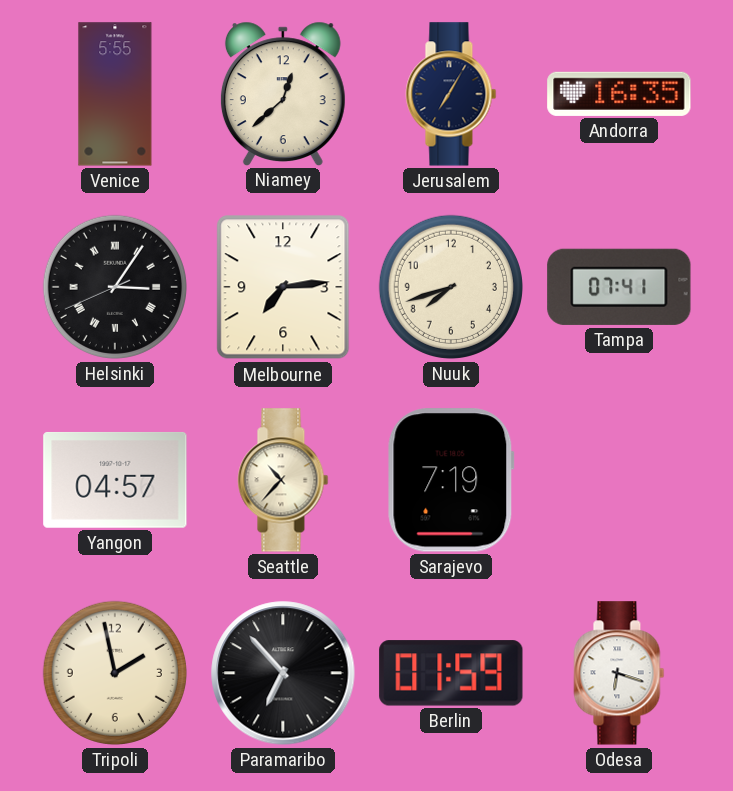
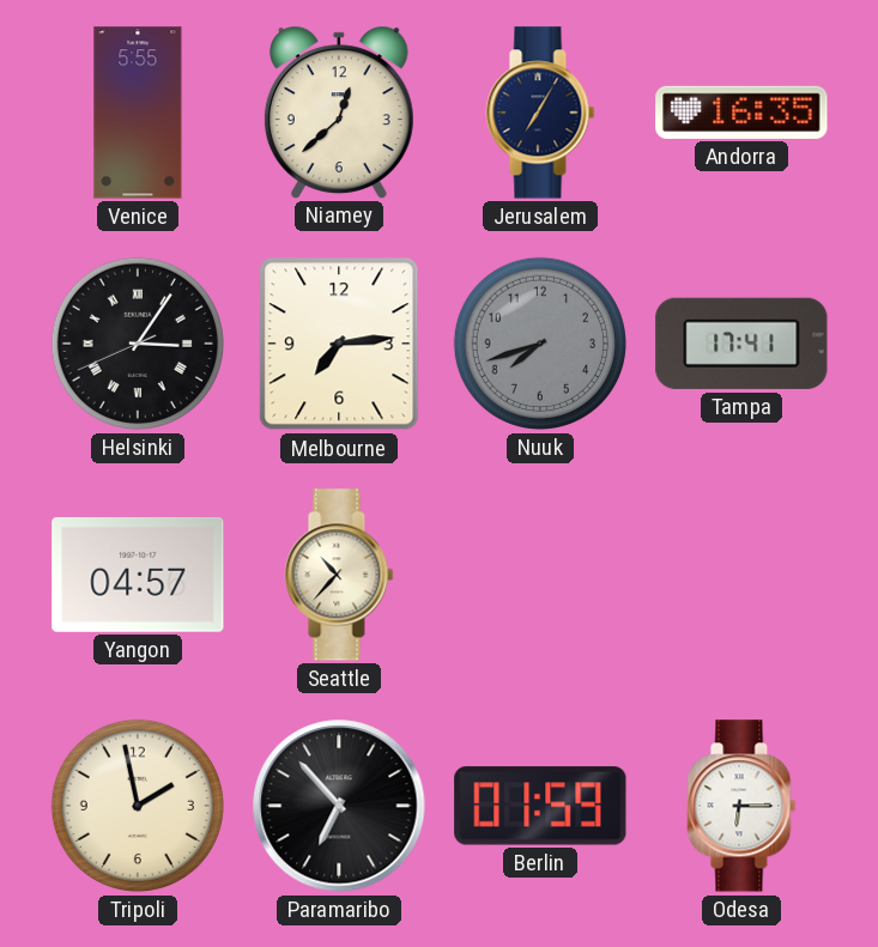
Nuuk dial: cream -> grey
Tampa: 07:41 -> 17:41
Sarajevo: 7:19 -> none
Odesa: 6:18 -> 6:15
